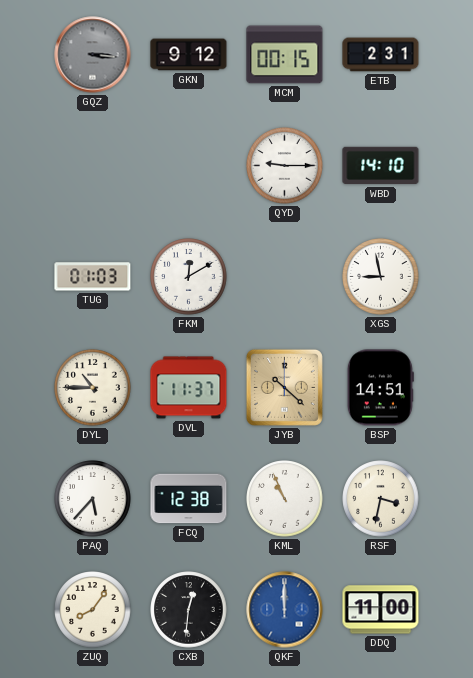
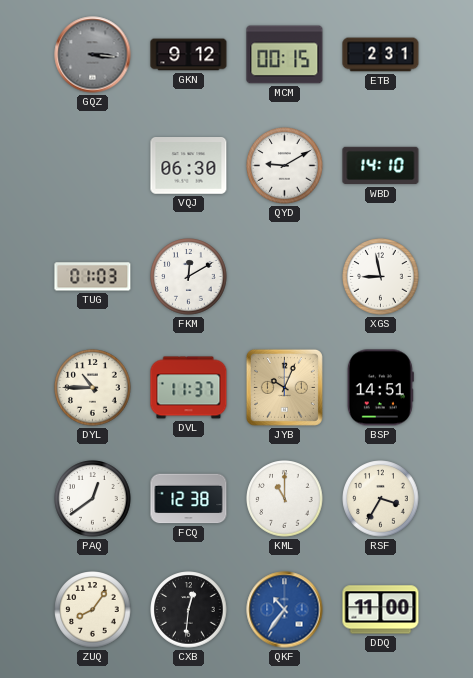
VQJ: none -> 06:30
QYD: 9:15 -> 9:10
JYB: 10:22 -> 10:04
PAQ: 5:37 -> 12:39
KML: 10:56 -> 11:00
RSF: 3:32 -> 3:35
QKF: 12:00 -> 10:36
